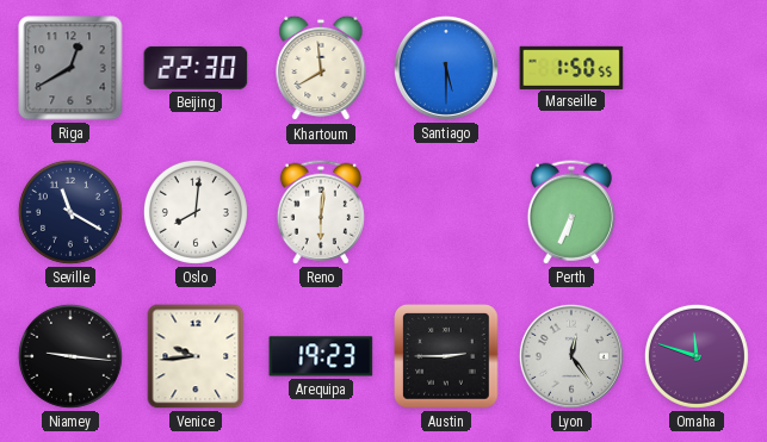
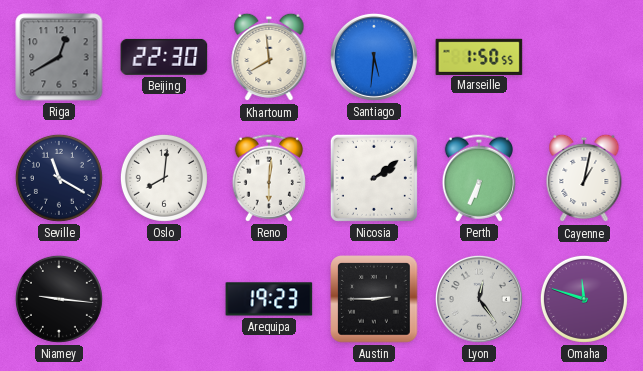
Santiago: 5:30 -> 5:31
Nicosia: none -> 2:09
Cayenne: none -> 1:02
Venice: 9:44 -> none
